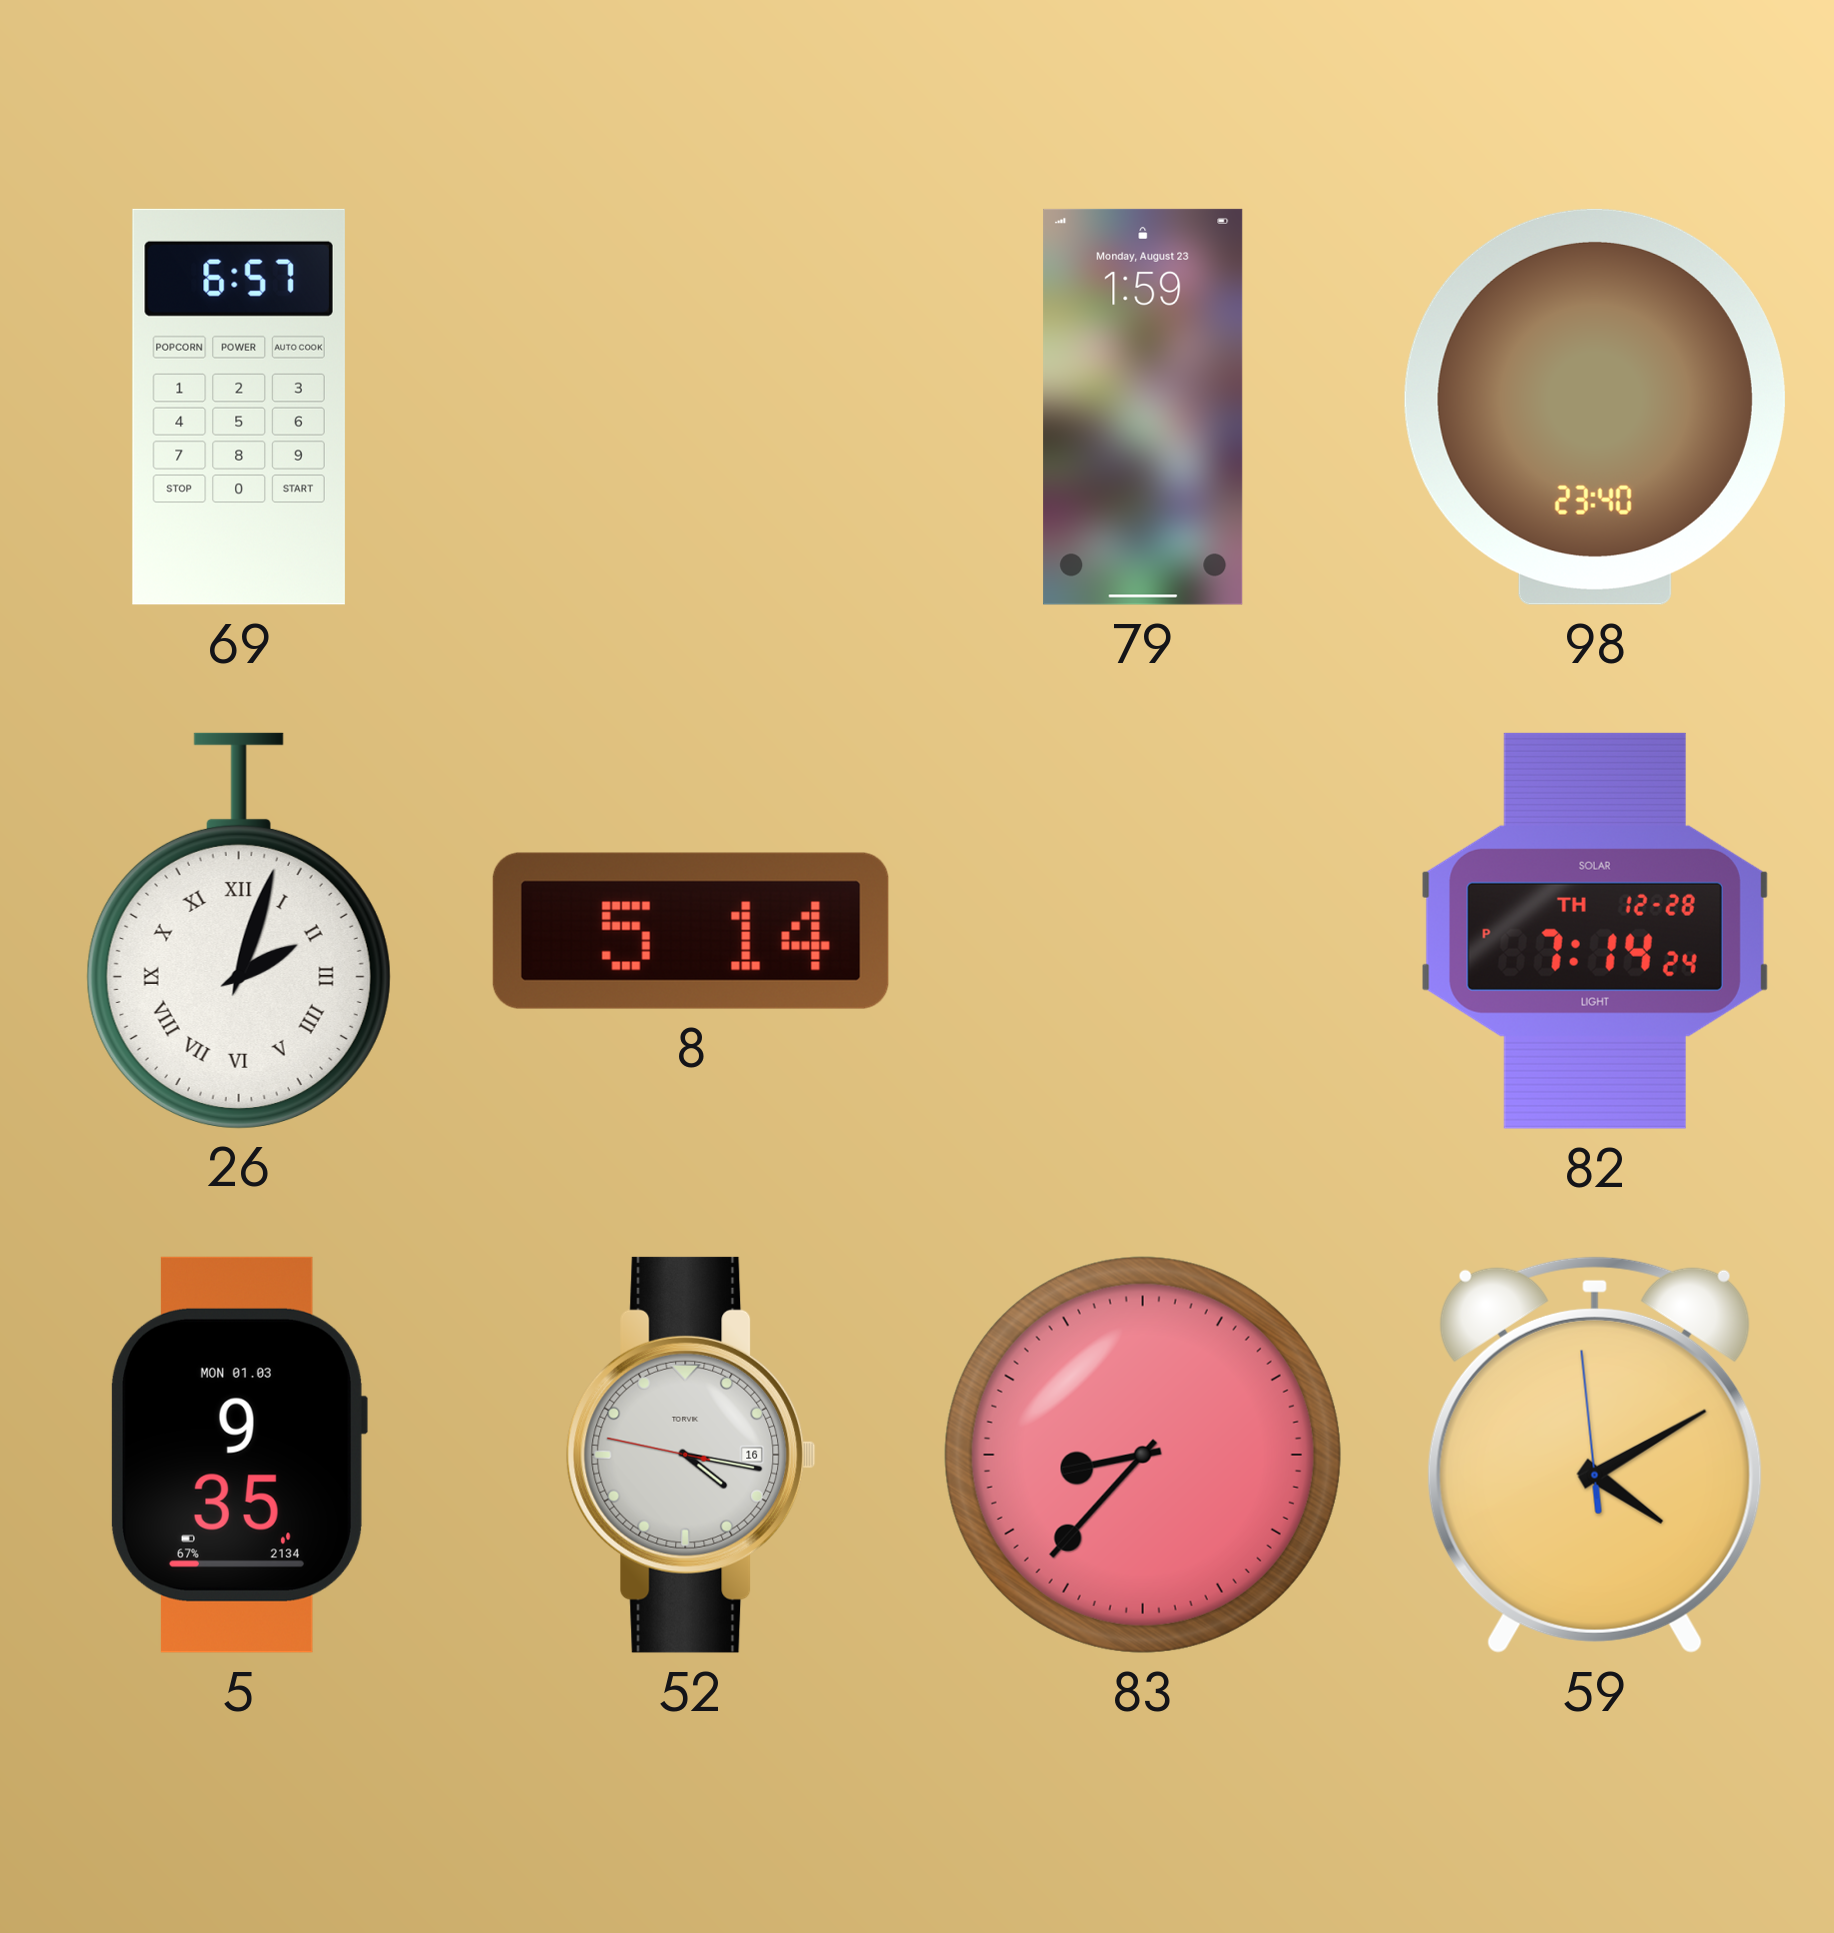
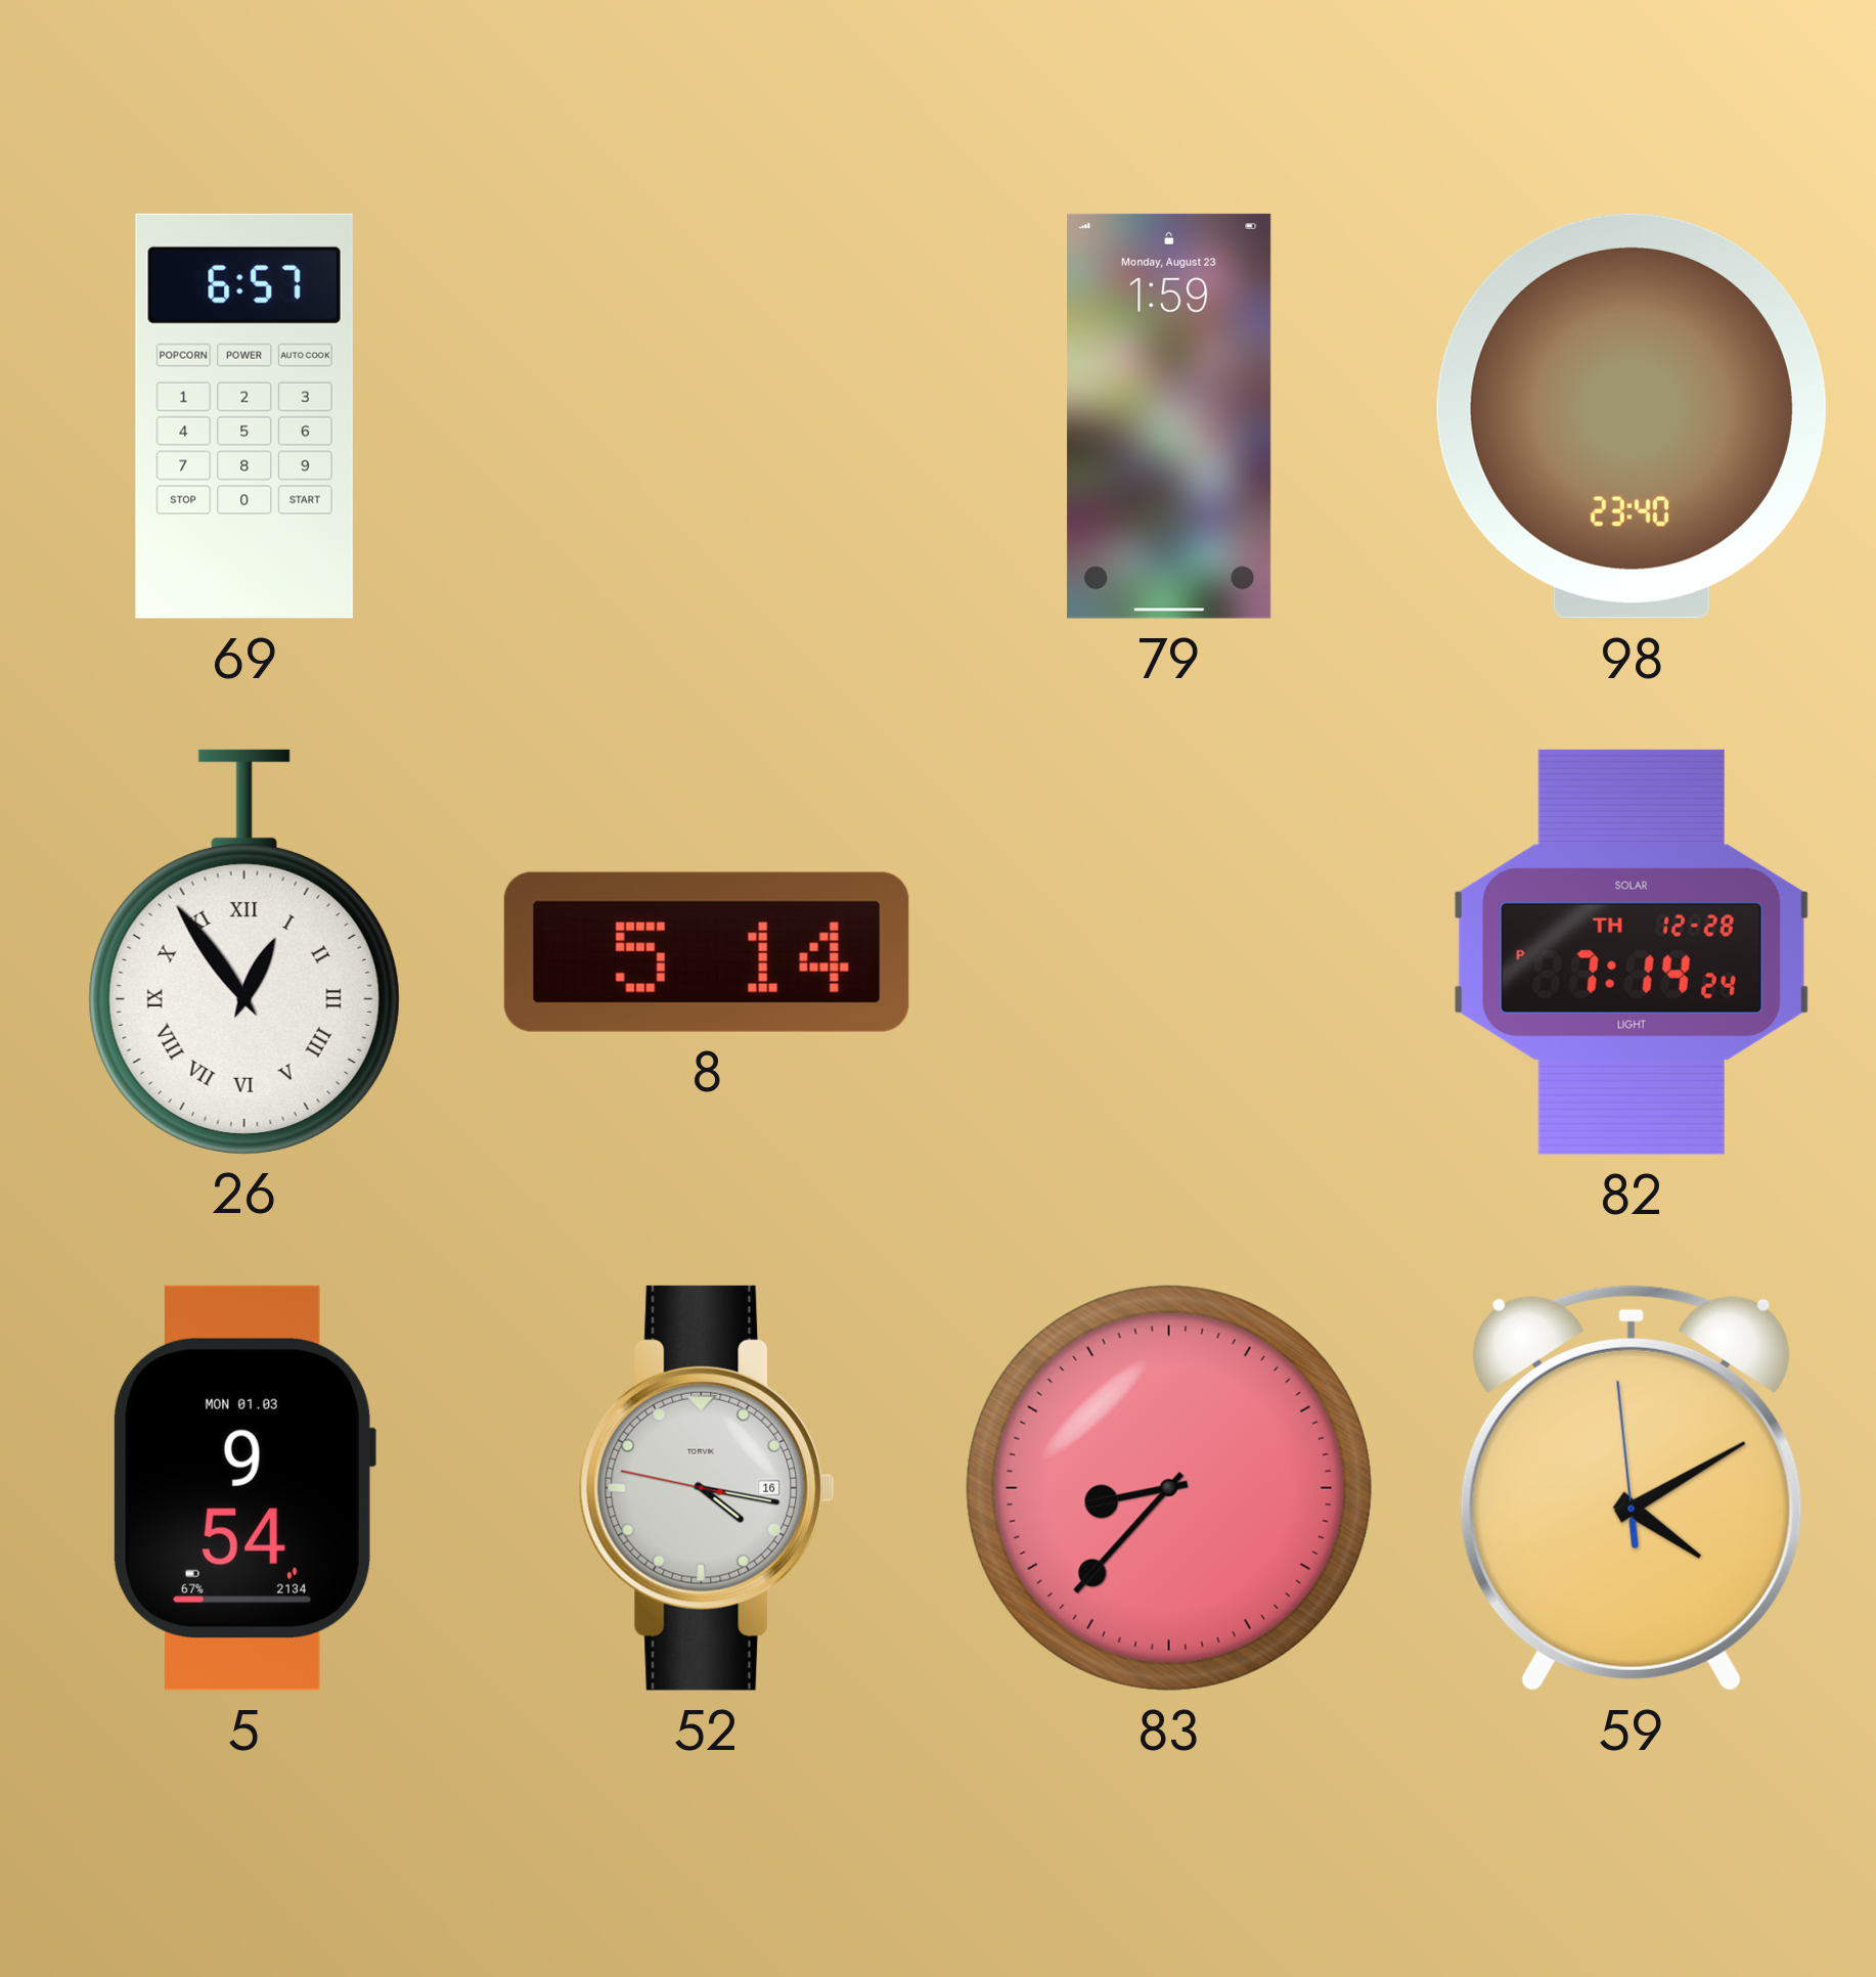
26: 2:03 -> 12:54
5: 9:35 -> 9:54
